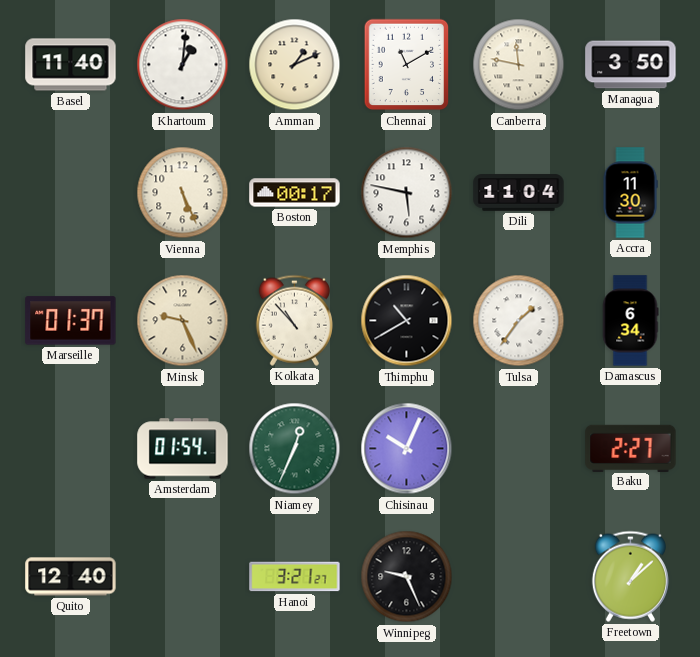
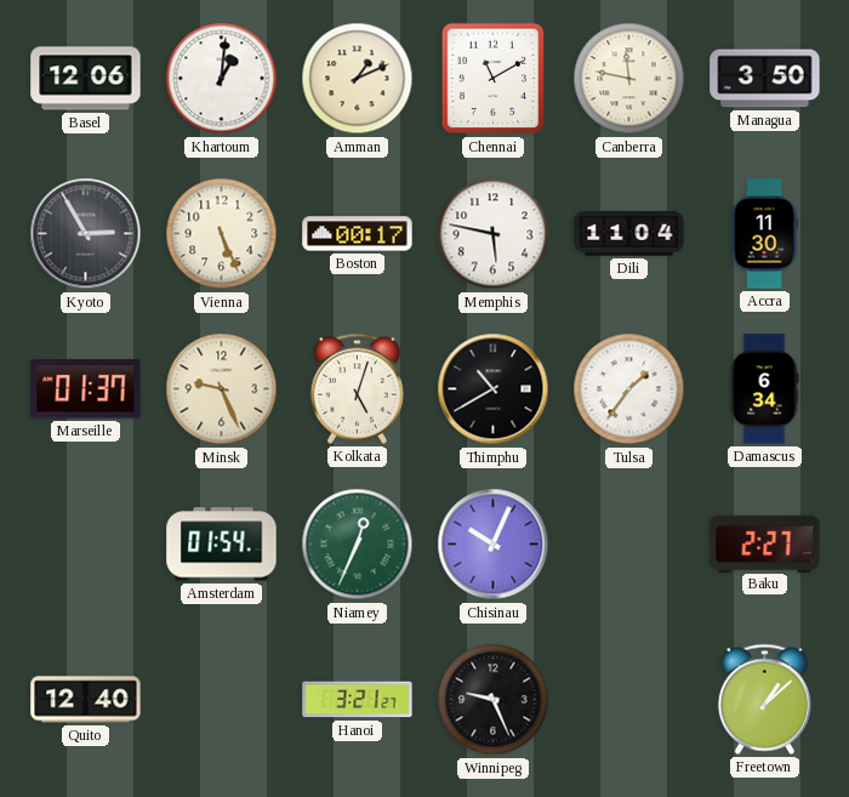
Basel: 11:40 -> 12:06
Kyoto: none -> 2:55
Kolkata: 10:53 -> 5:03
